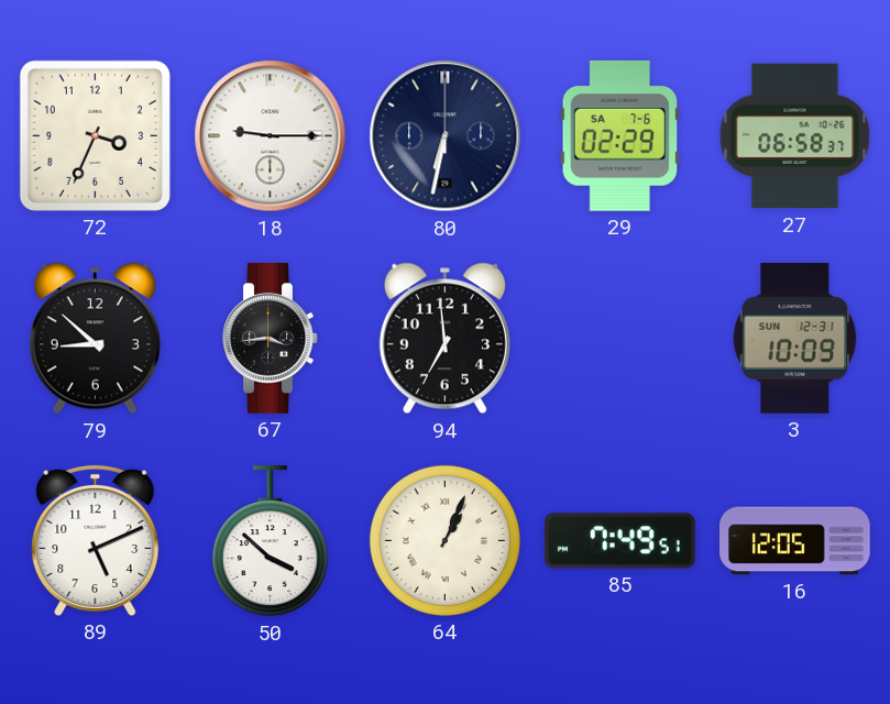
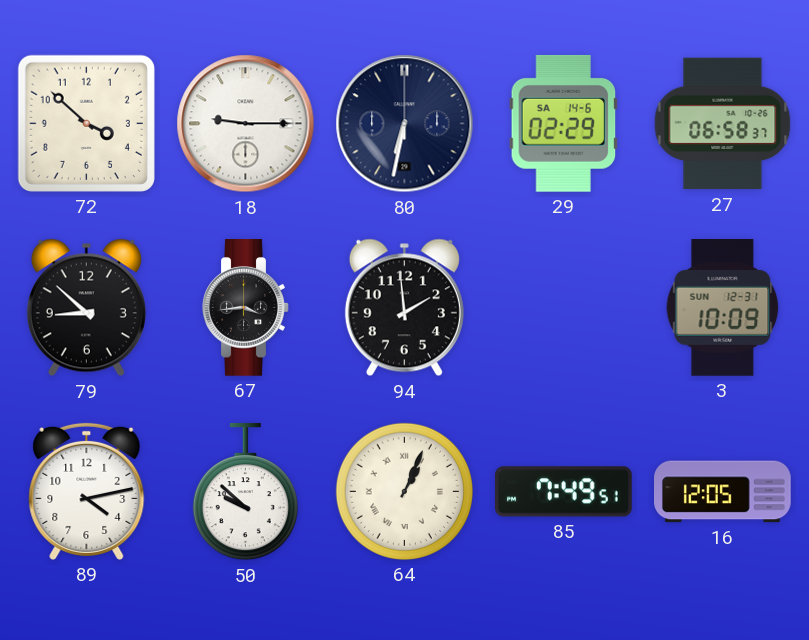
72: 3:34 -> 3:52
29 date: SA 7-6 -> SA 14-6
94: 6:59 -> 1:59
89: 5:11 -> 4:13
50: 3:52 -> 9:52
